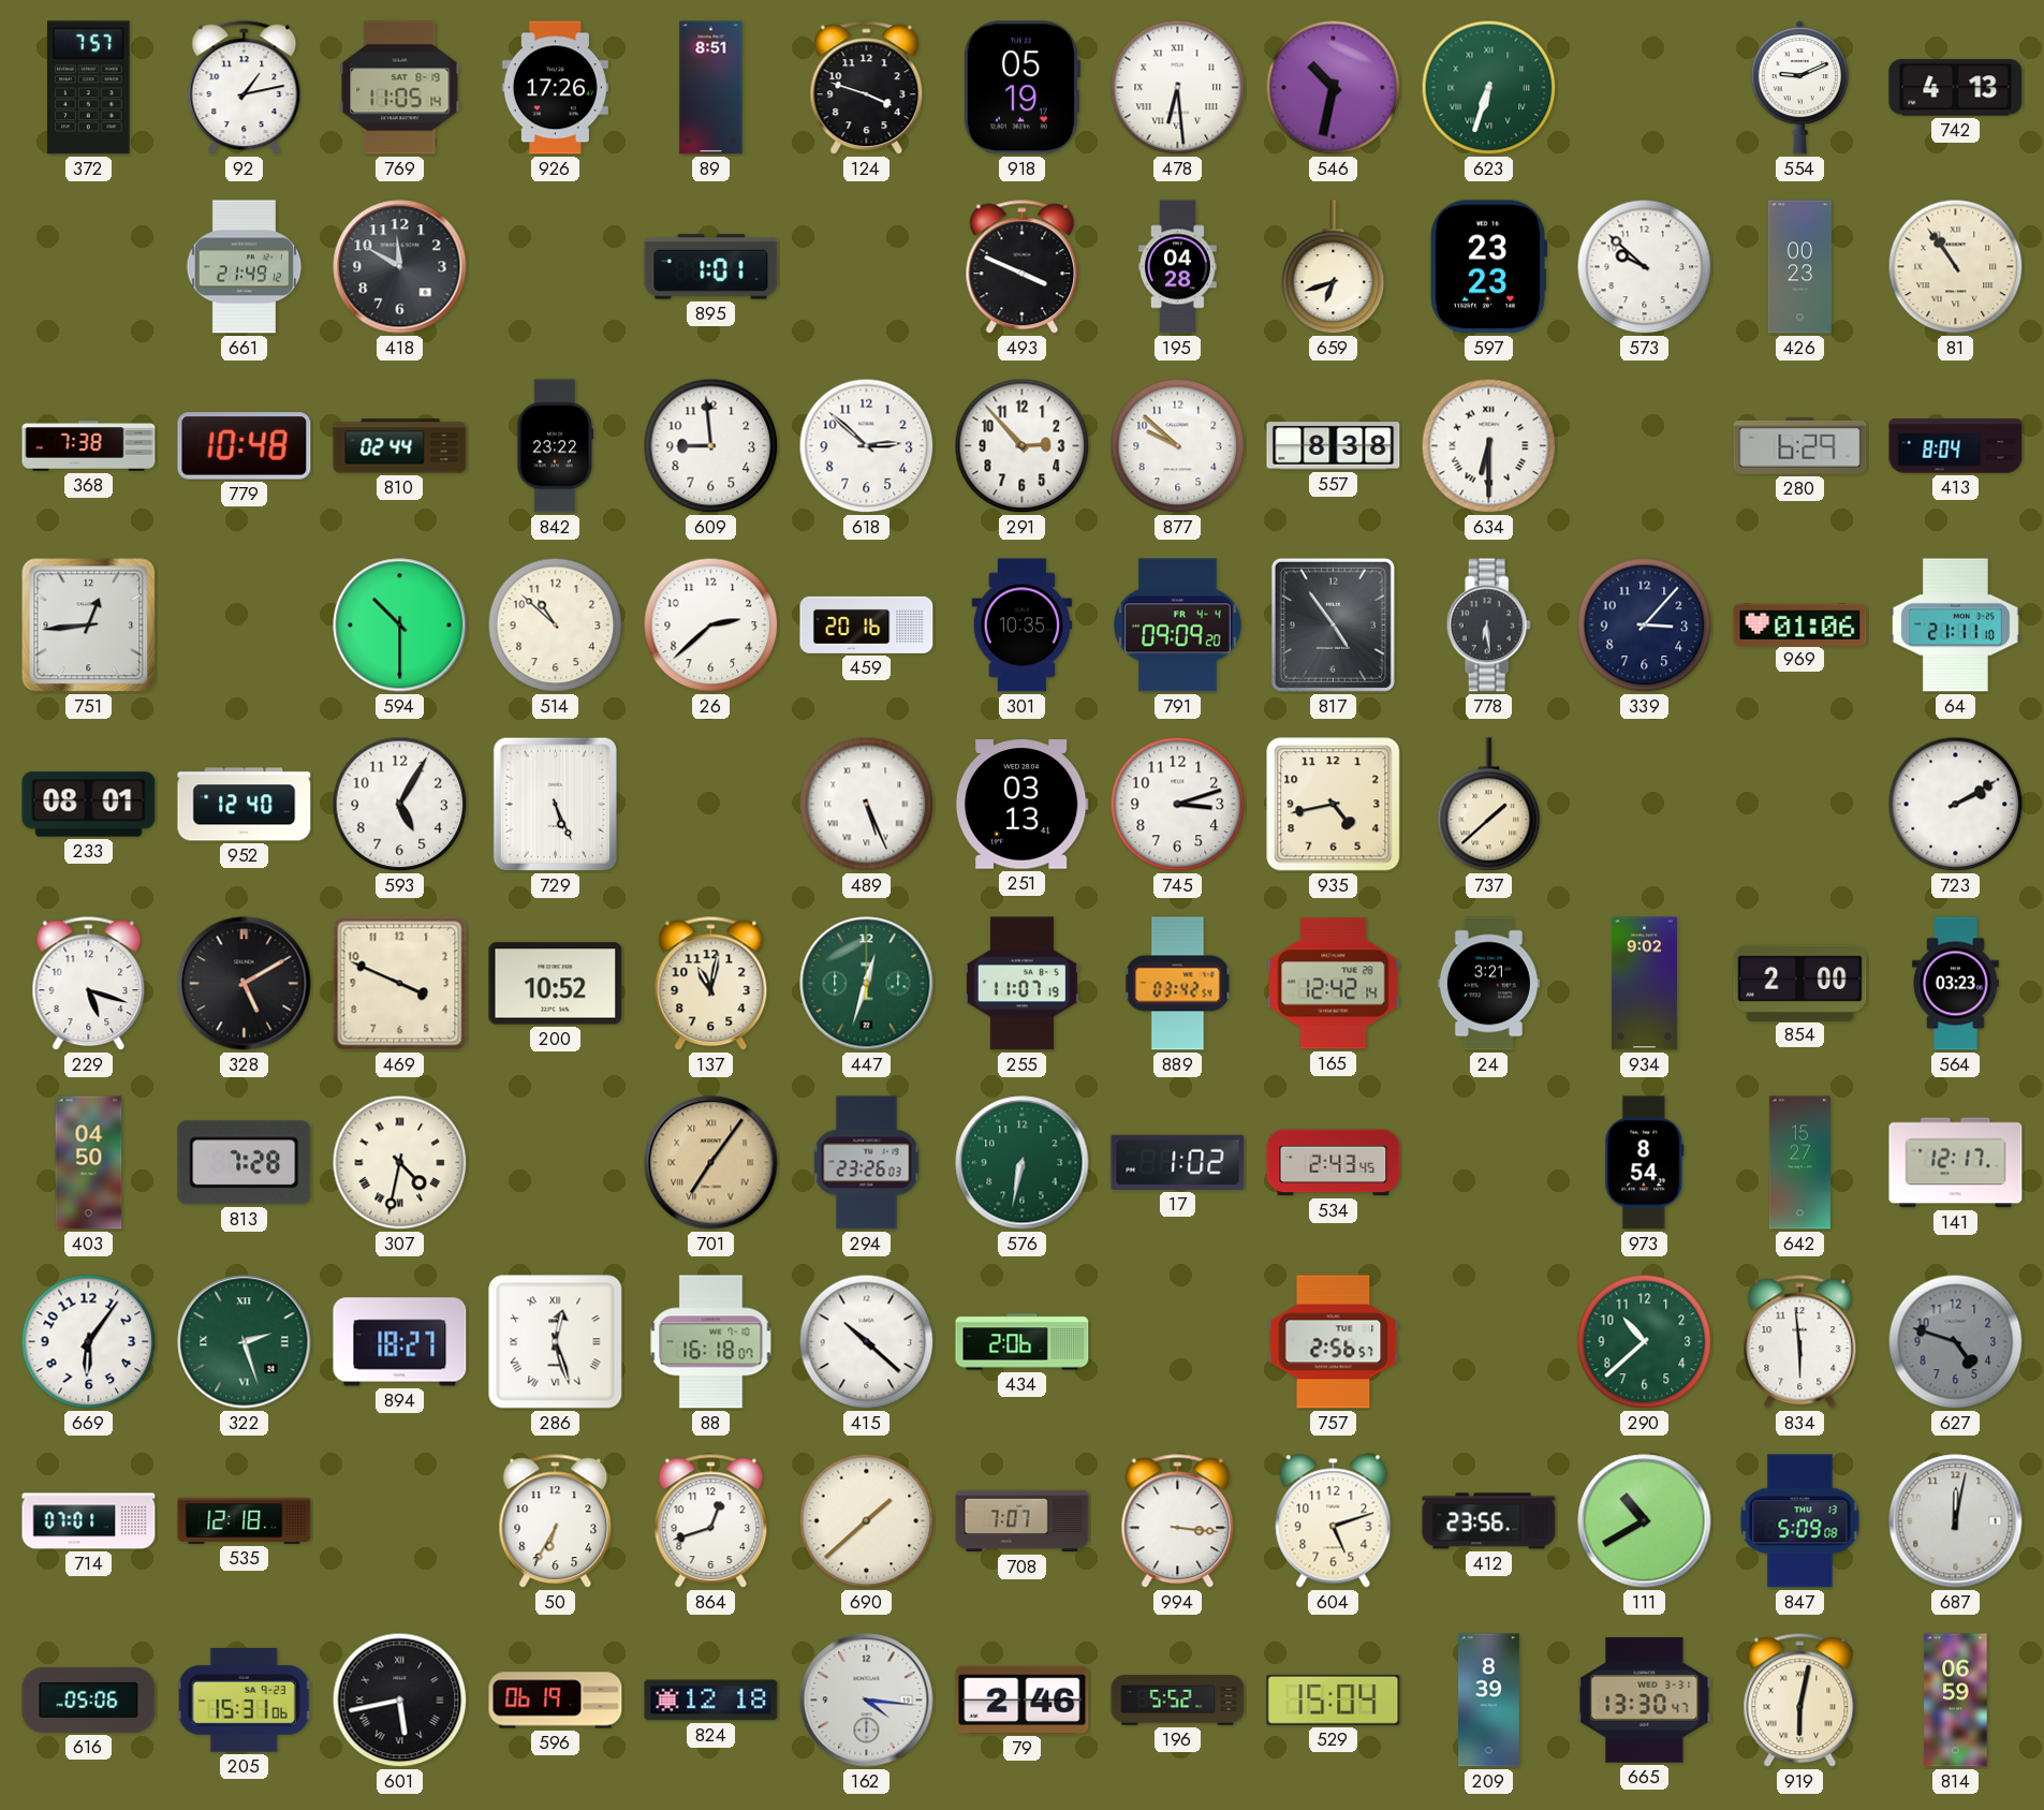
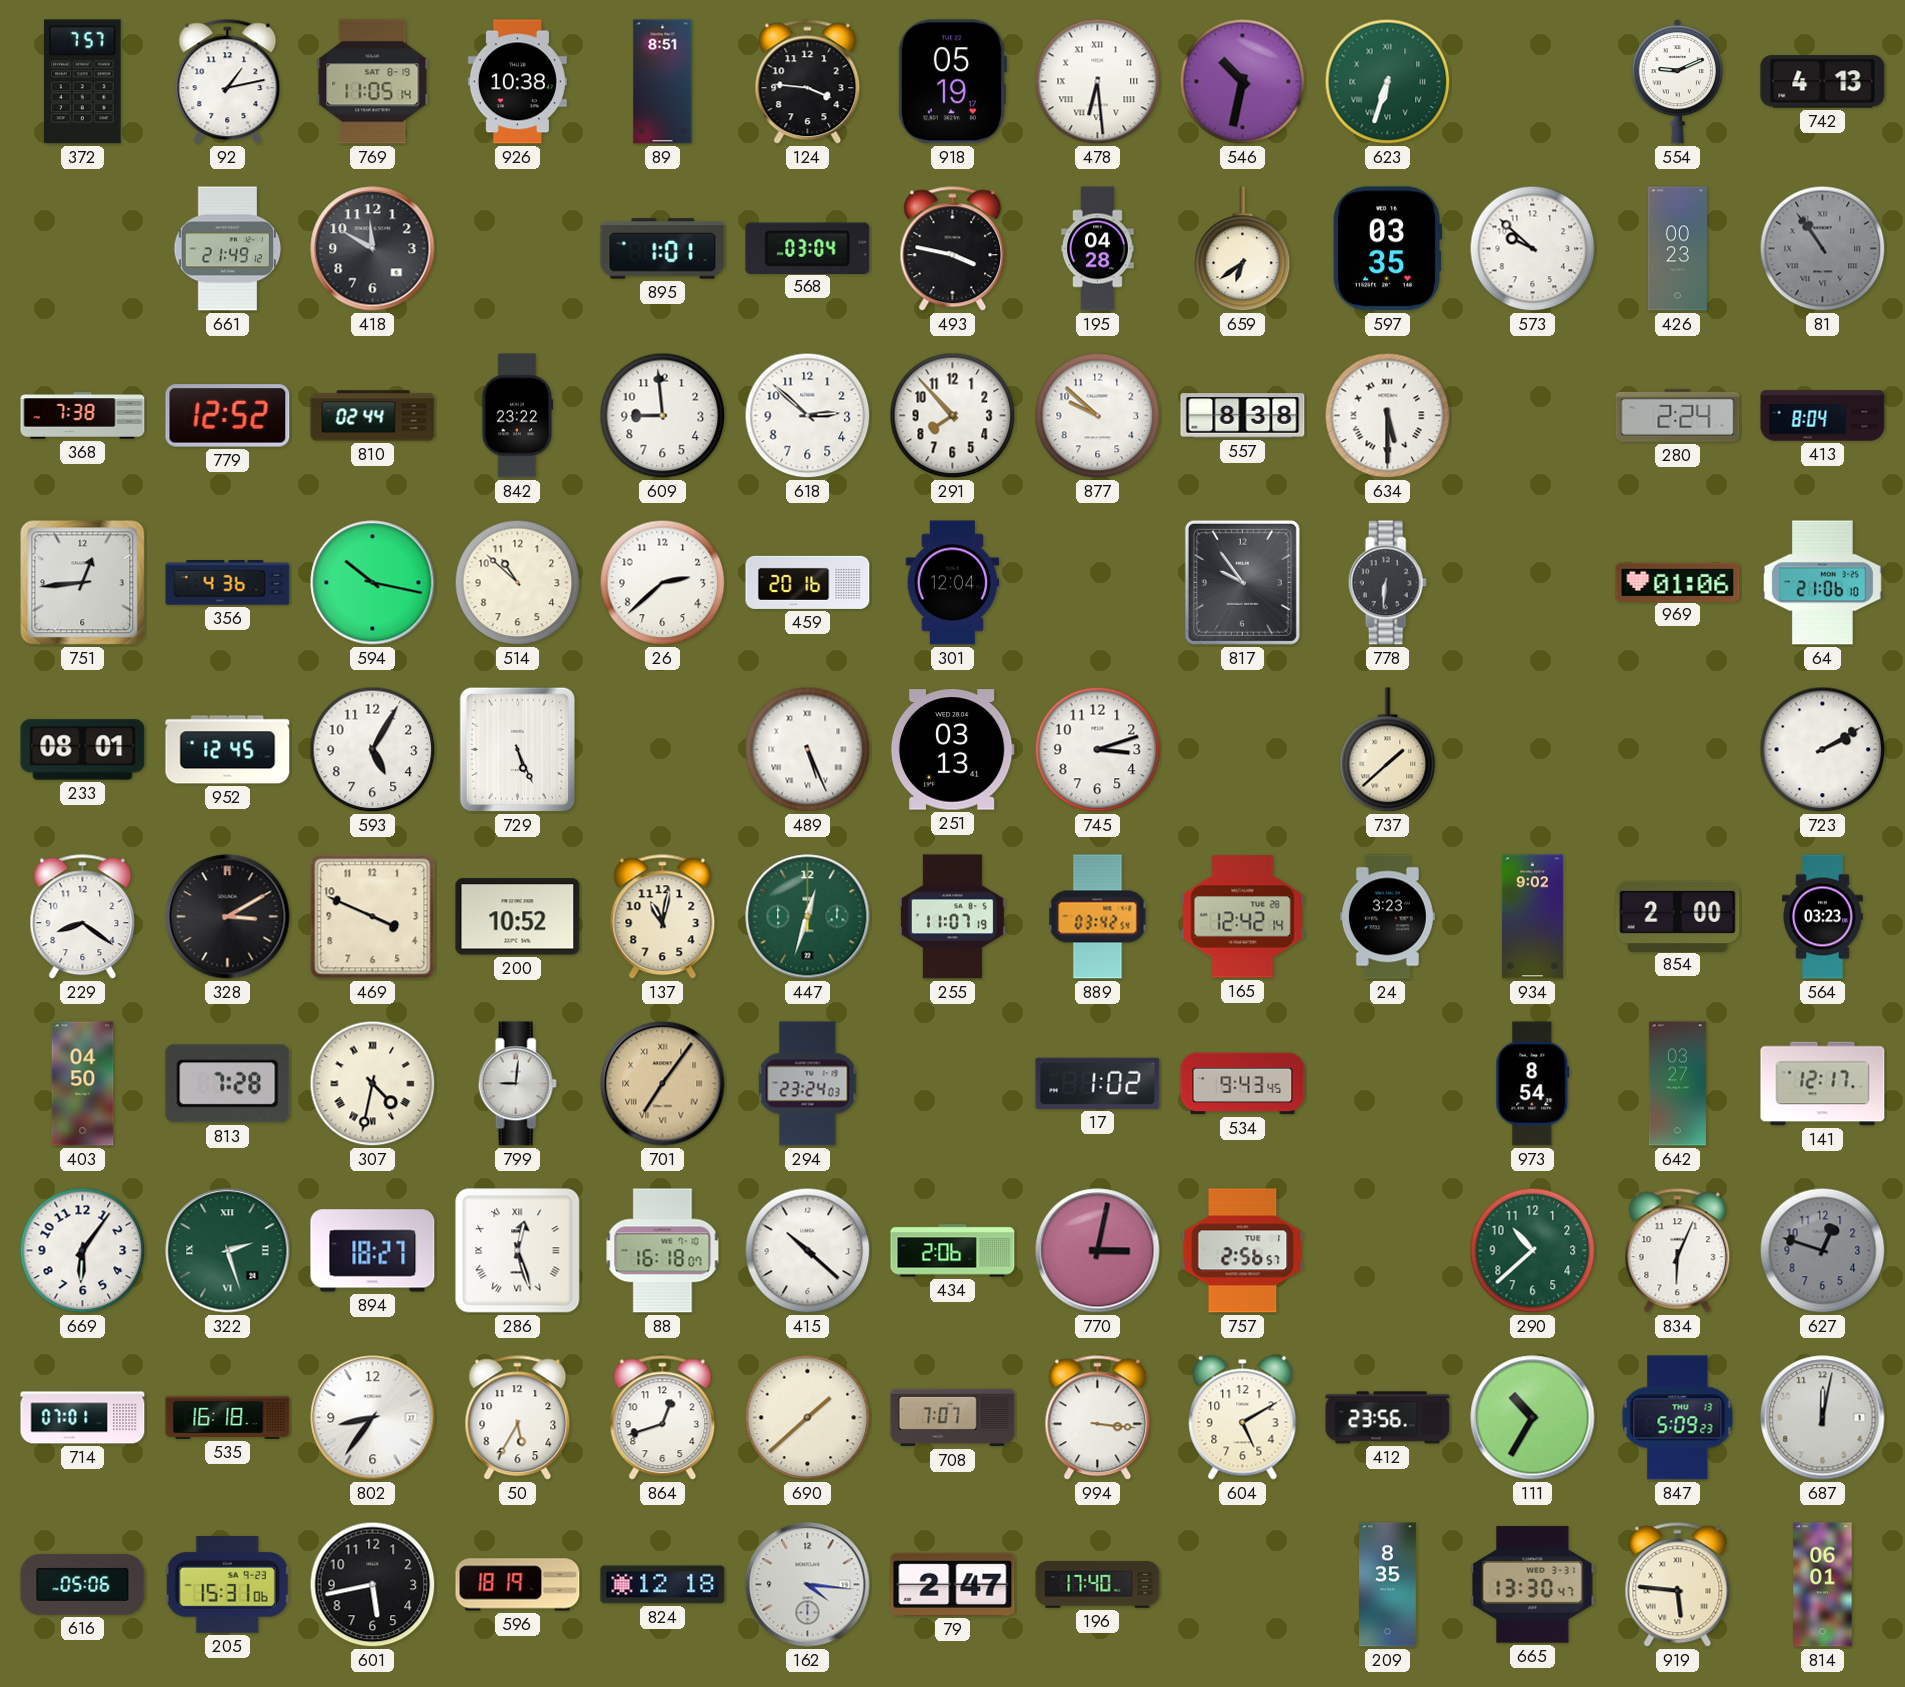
926: 17:26 -> 10:38
124: 3:48 -> 3:46
568: none -> 03:04
493: 3:49 -> 3:47
659: 6:42 -> 6:39
597: 23:23 -> 03:35
81 dial: cream -> grey
779: 10:48 -> 12:52
291: 2:53 -> 7:53
634: 6:30 -> 5:30
280: 6:29 -> 2:24
356: none -> 4:36
594: 10:30 -> 10:17
301: 10:35 -> 12:04
791: 09:09 -> none
817: 4:54 -> 9:54
778: 6:29 -> 6:31
339: 3:07 -> none
64: 21:11 -> 21:06
952: 12:40 -> 12:45
935: 4:43 -> none
229: 5:18 -> 8:21
328: 5:10 -> 3:10
24: 3:21 -> 3:23
799: none -> 9:01
294: 23:26 -> 23:24
576: 6:32 -> none
534: 2:43 -> 9:43
642: 15:27 -> 03:27
770: none -> 3:02
834: 5:59 -> 6:04
627: 4:48 -> 12:48
535: 12:18 -> 16:18
802: none -> 8:36
50: 6:35 -> 5:35
604: 5:12 -> 5:10
111: 10:40 -> 10:35
847: 5:09:08 -> 5:09:23
601 numerals: Roman -> Arabic
596: 06:19 -> 18:19
79: 2:46 -> 2:47
196: 5:52 -> 17:40
529: 15:04 -> none
209: 8:39 -> 8:35
919: 6:02 -> 5:46
814: 06:59 -> 06:01
